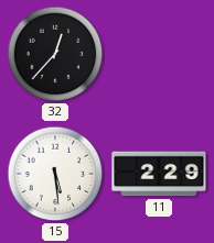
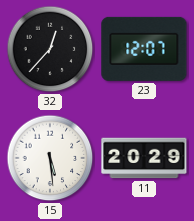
23: none -> 12:07
11: 2:29 -> 20:29
